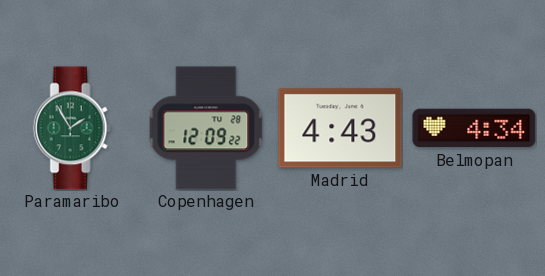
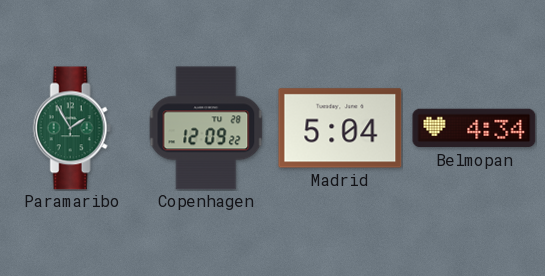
Madrid: 4:43 -> 5:04
